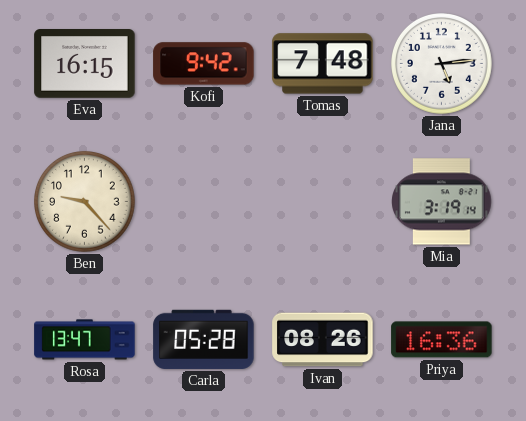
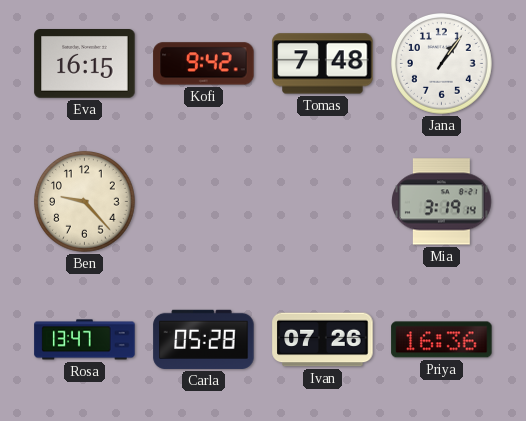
Jana: 5:14 -> 1:06
Ivan: 08:26 -> 07:26
